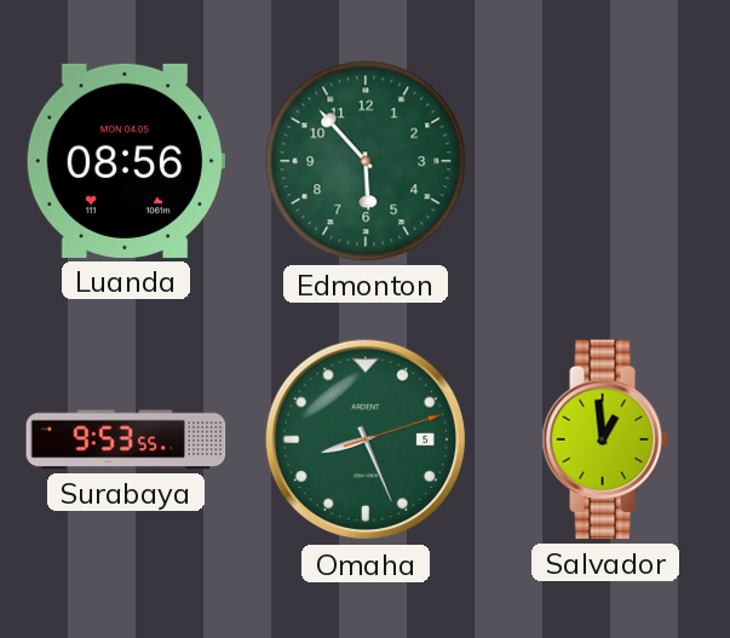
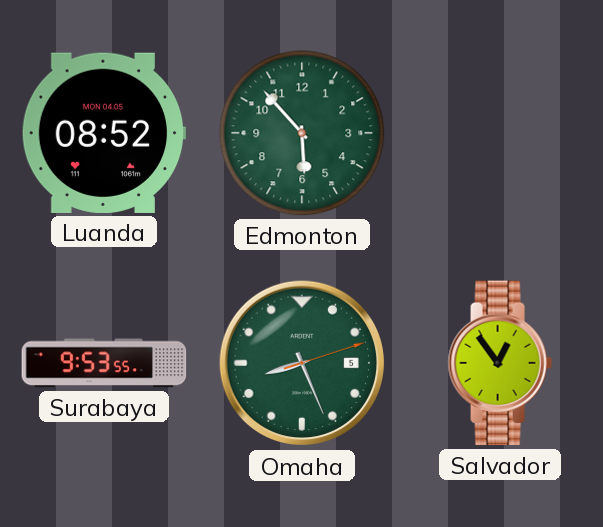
Luanda: 08:56 -> 08:52
Salvador: 12:59 -> 12:54
